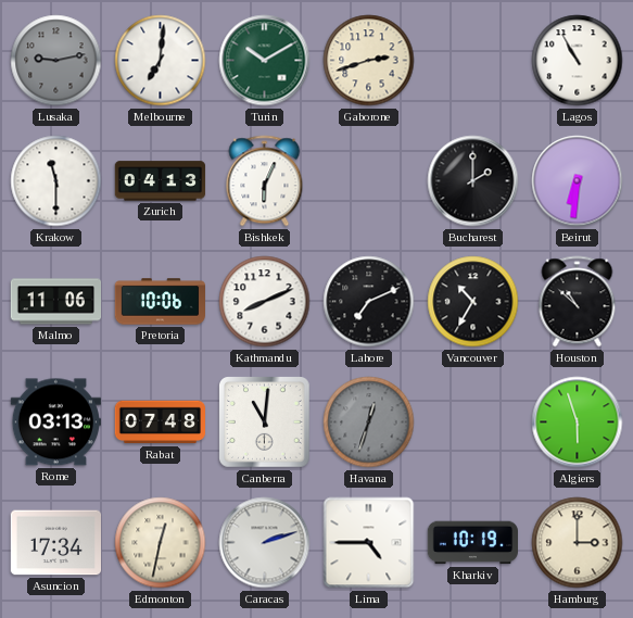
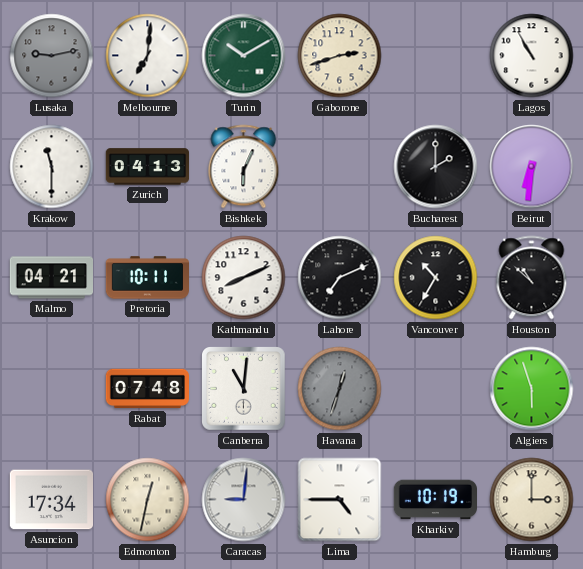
Malmo: 11:06 -> 04:21
Pretoria: 10:06 -> 10:11
Rome: 03:13 -> none
Caracas: 2:12 -> 9:01
